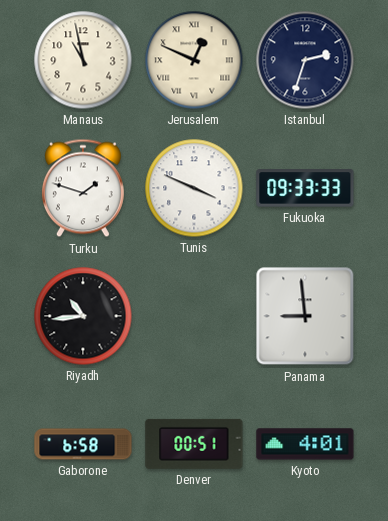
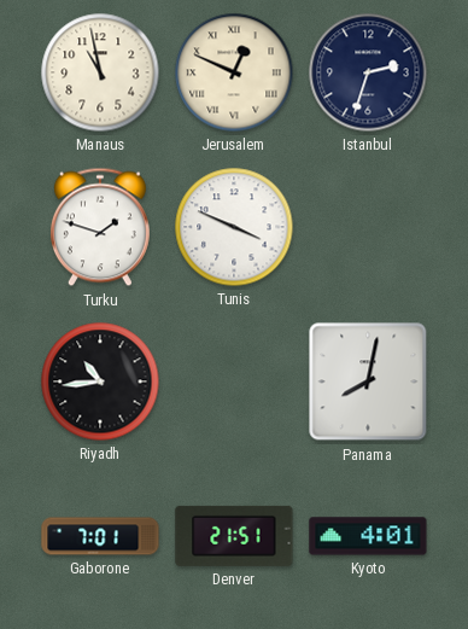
Fukuoka: 09:33 -> none
Panama: 8:59 -> 8:02
Gaborone: 6:58 -> 7:01
Denver: 00:51 -> 21:51
